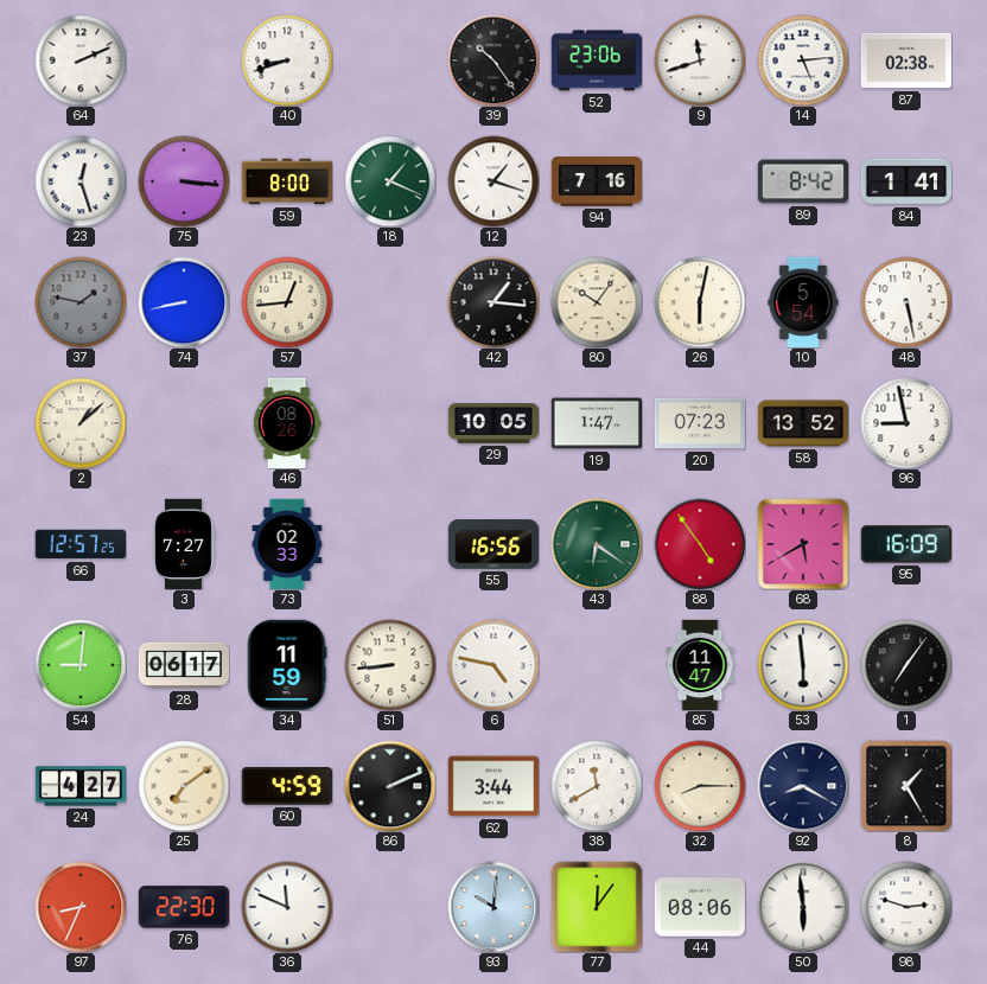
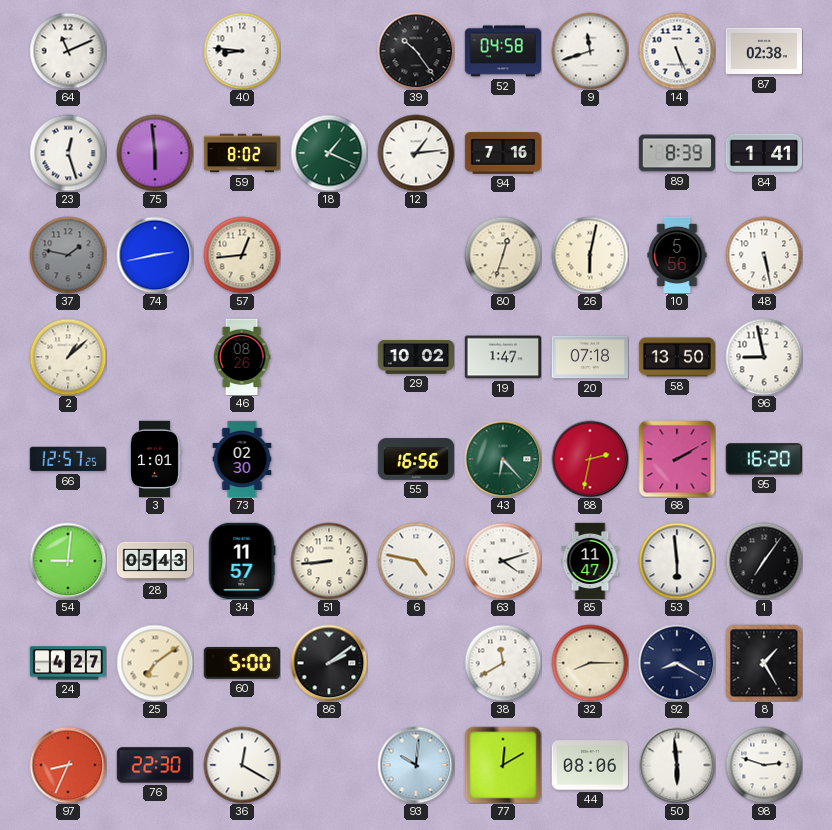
64: 2:11 -> 11:11
40: 8:42 -> 8:46
52: 23:06 -> 04:58
14: 5:14 -> 5:26
75: 3:16 -> 5:59
59: 8:00 -> 8:02
12: 1:18 -> 1:14
89: 8:42 -> 8:39
74: 8:43 -> 2:43
42: 1:16 -> none
80: 10:06 -> 12:33
10: 5:54 -> 5:56
29: 10:05 -> 10:02
20: 07:23 -> 07:18
58: 13:52 -> 13:50
3: 7:27 -> 1:01
73: 02:33 -> 02:30
43: 6:21 -> 6:23
88: 4:54 -> 2:32
68: 5:40 -> 2:10
95: 16:09 -> 16:20
28: 06:17 -> 05:43
34: 11:59 -> 11:57
63: none -> 4:12
60: 4:59 -> 5:00
86: 2:11 -> 2:09
62: 3:44 -> none
36: 11:49 -> 12:20
77: 12:06 -> 12:10
